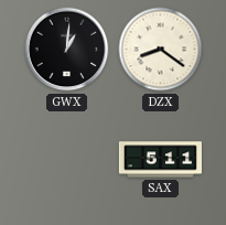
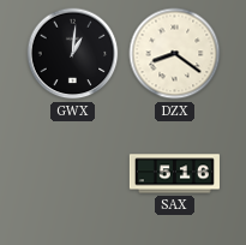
SAX: 5:11 -> 5:16
